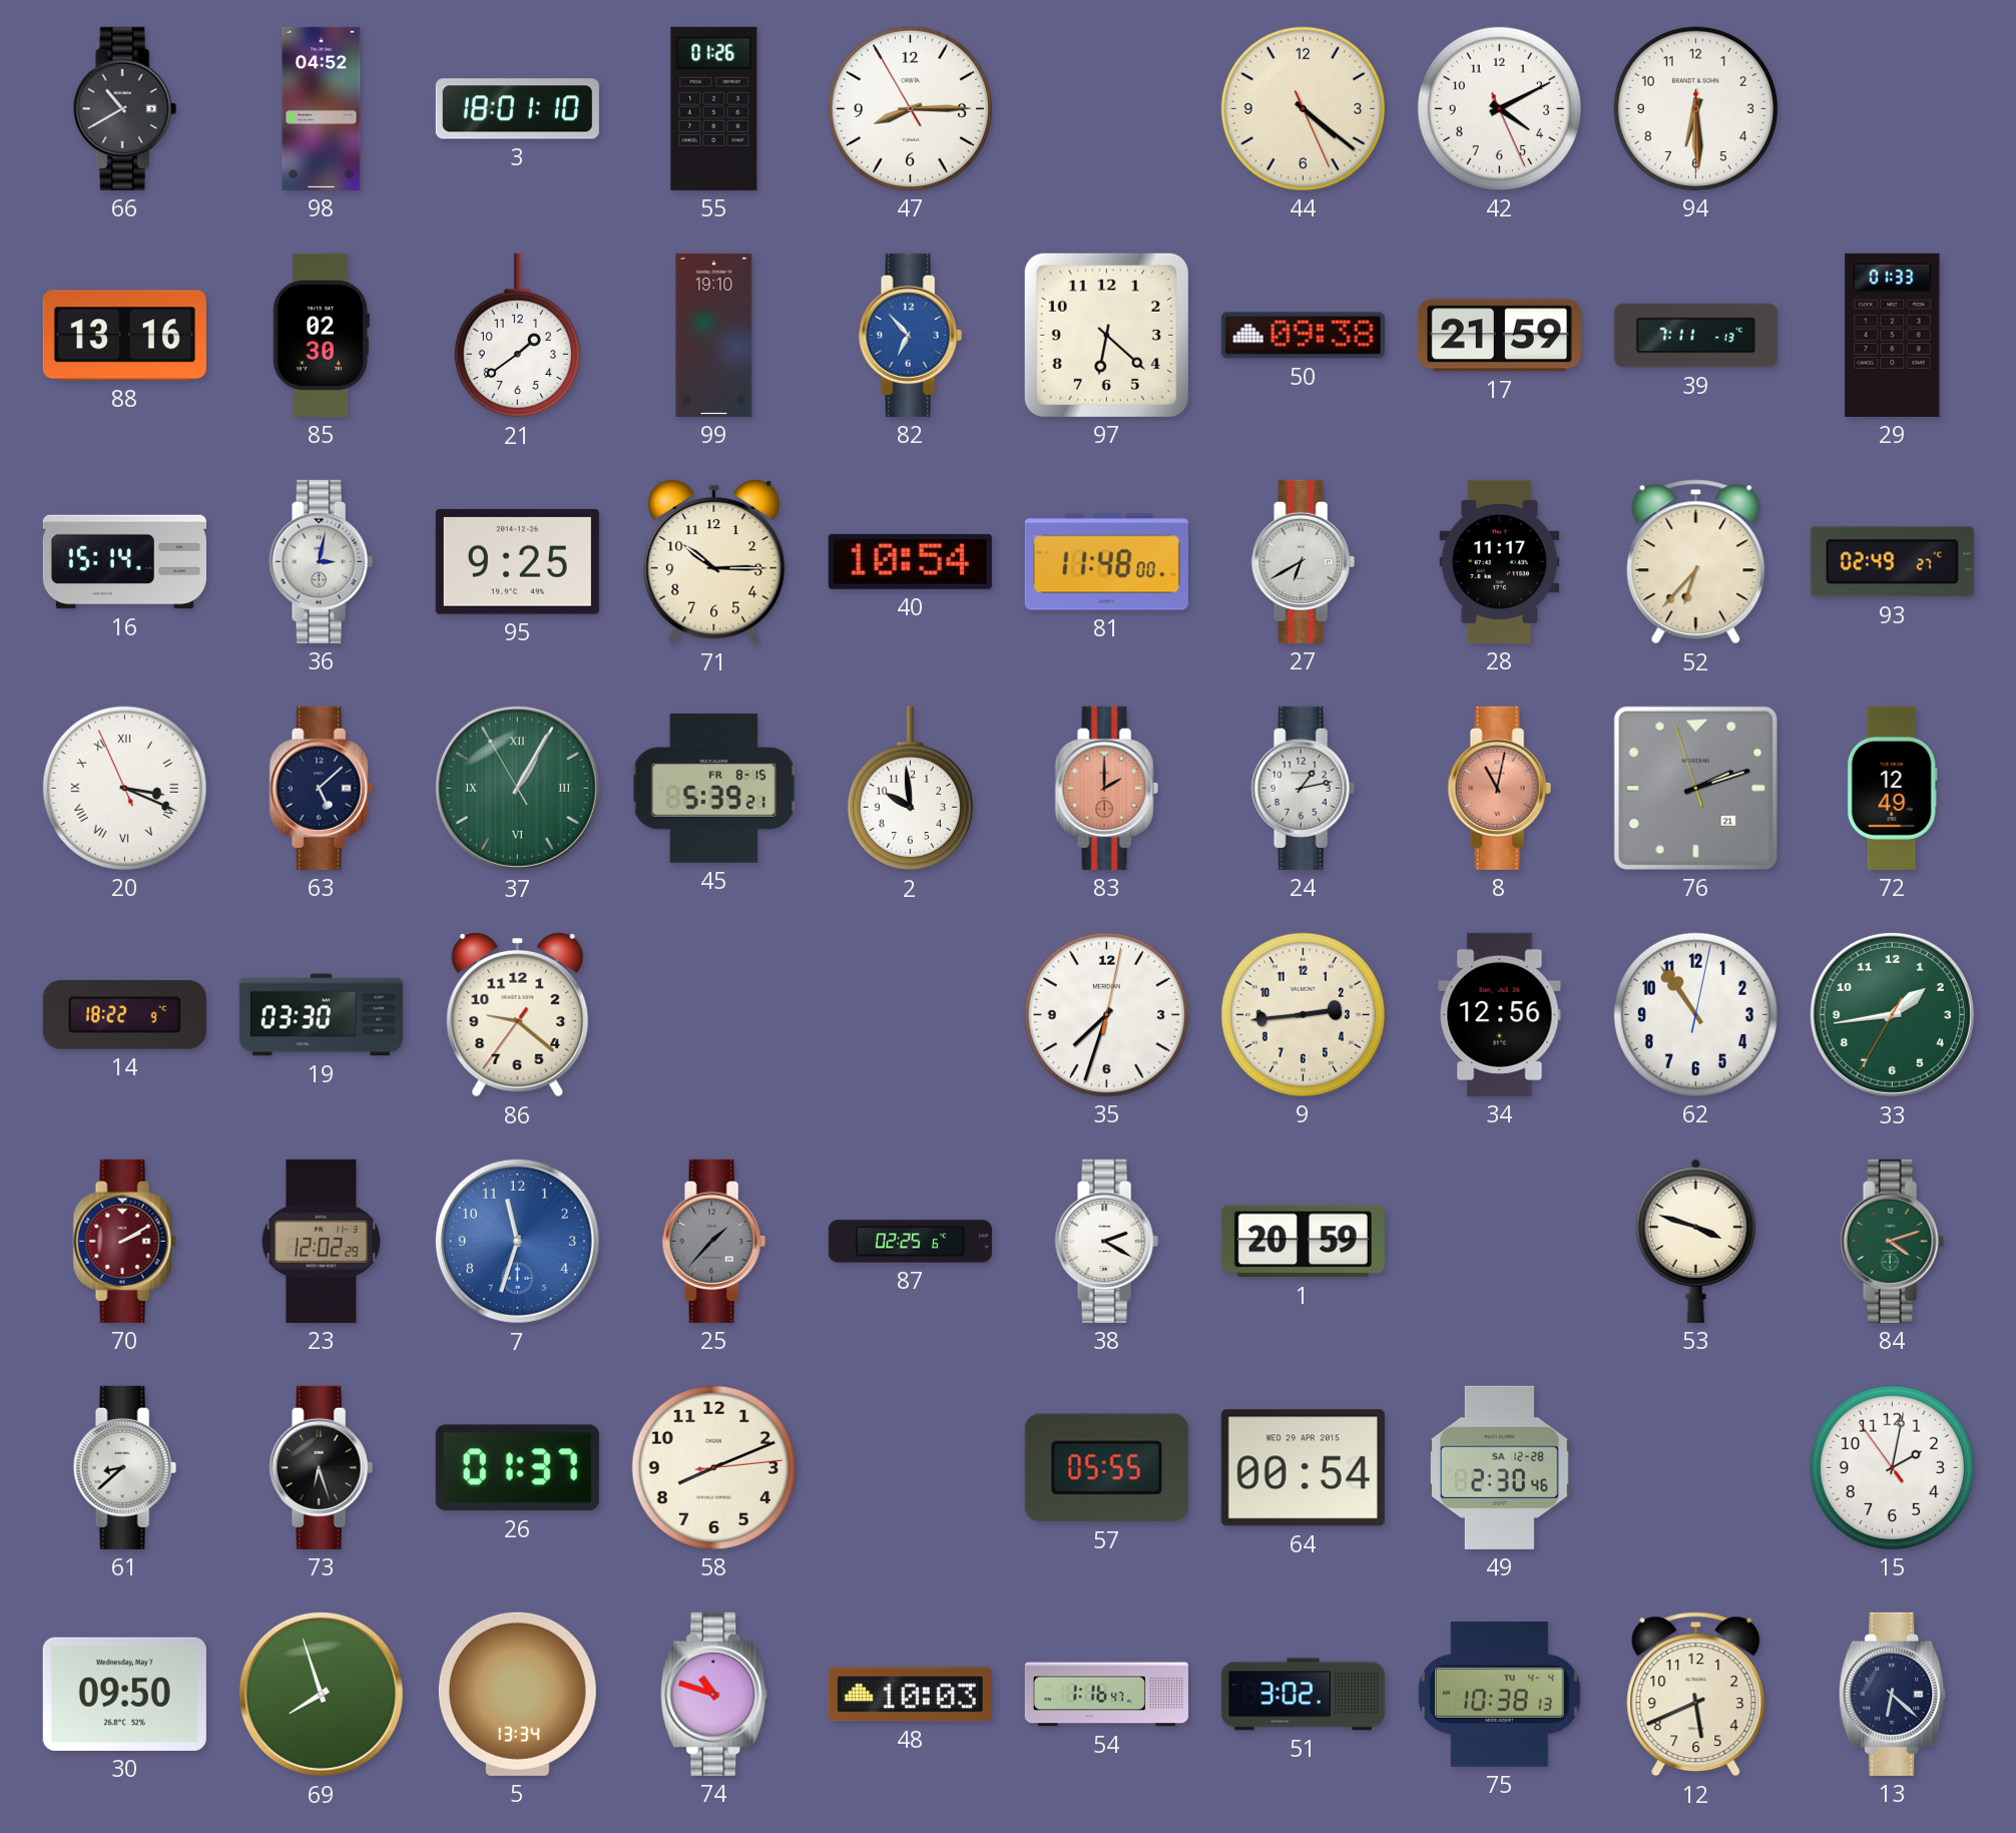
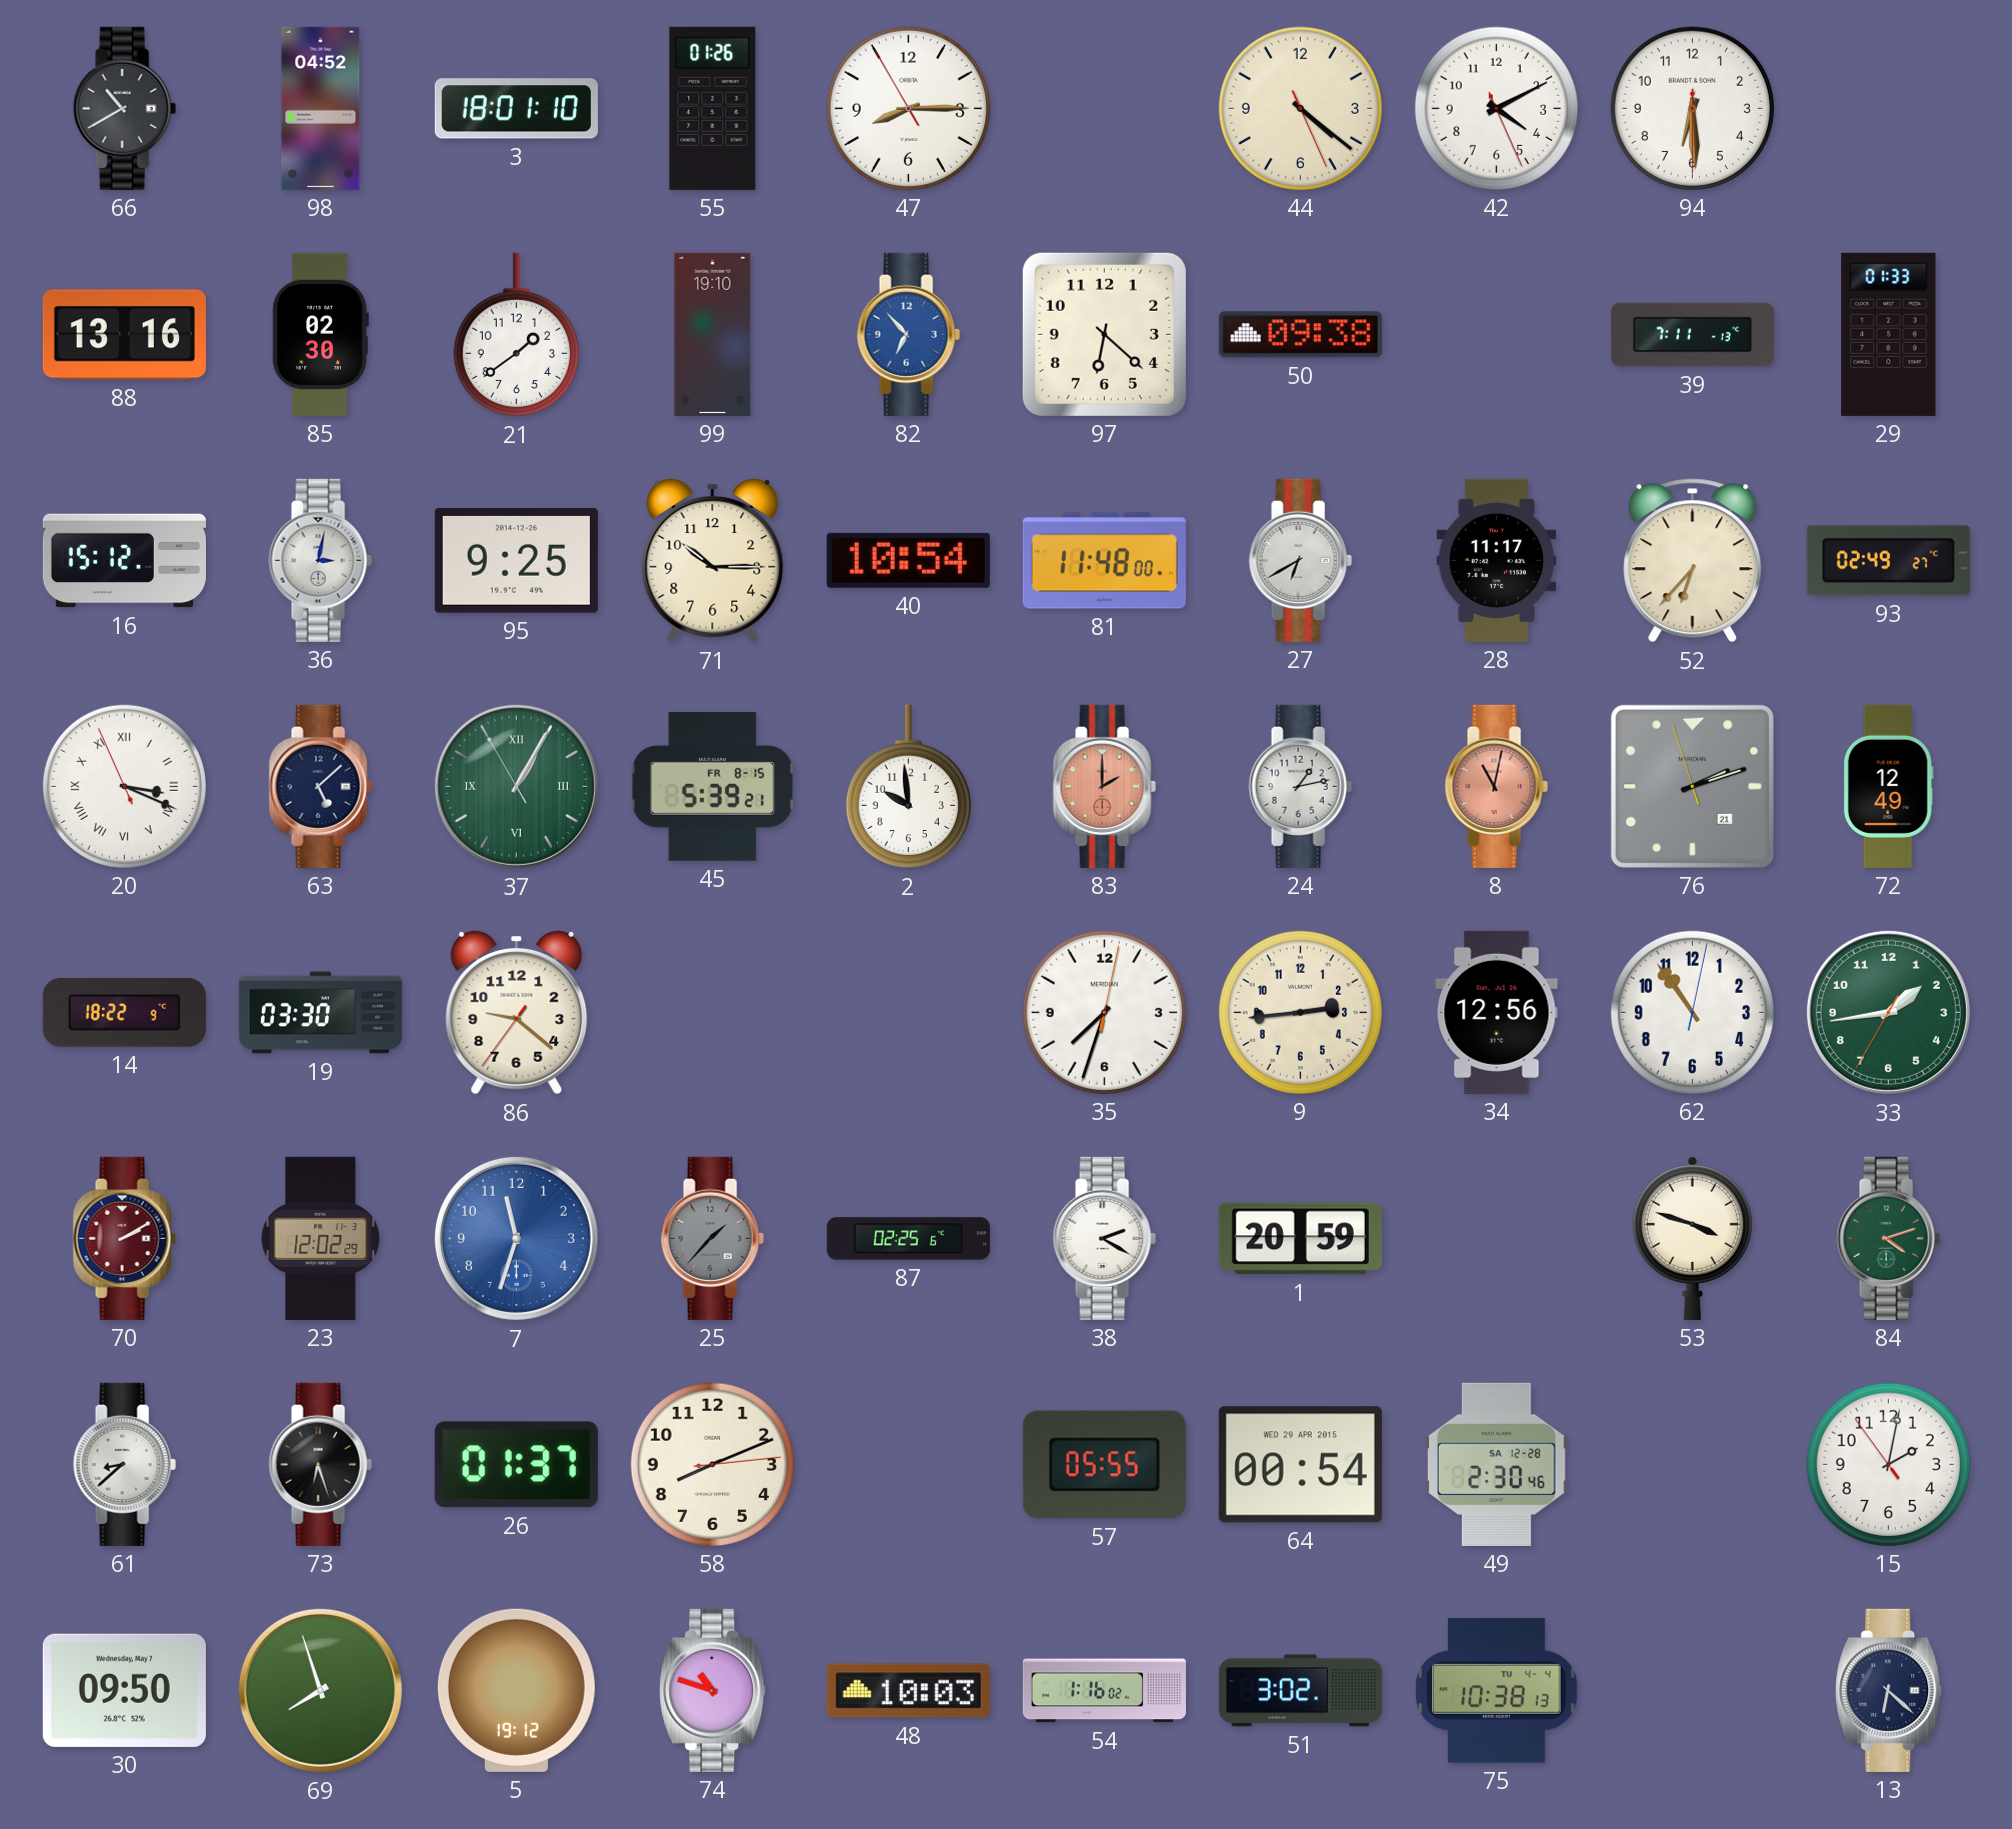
17: 21:59 -> none
16: 15:14 -> 15:12
5: 13:34 -> 19:12
54: 1:16:47 -> 1:16:02
12: 5:41 -> none
